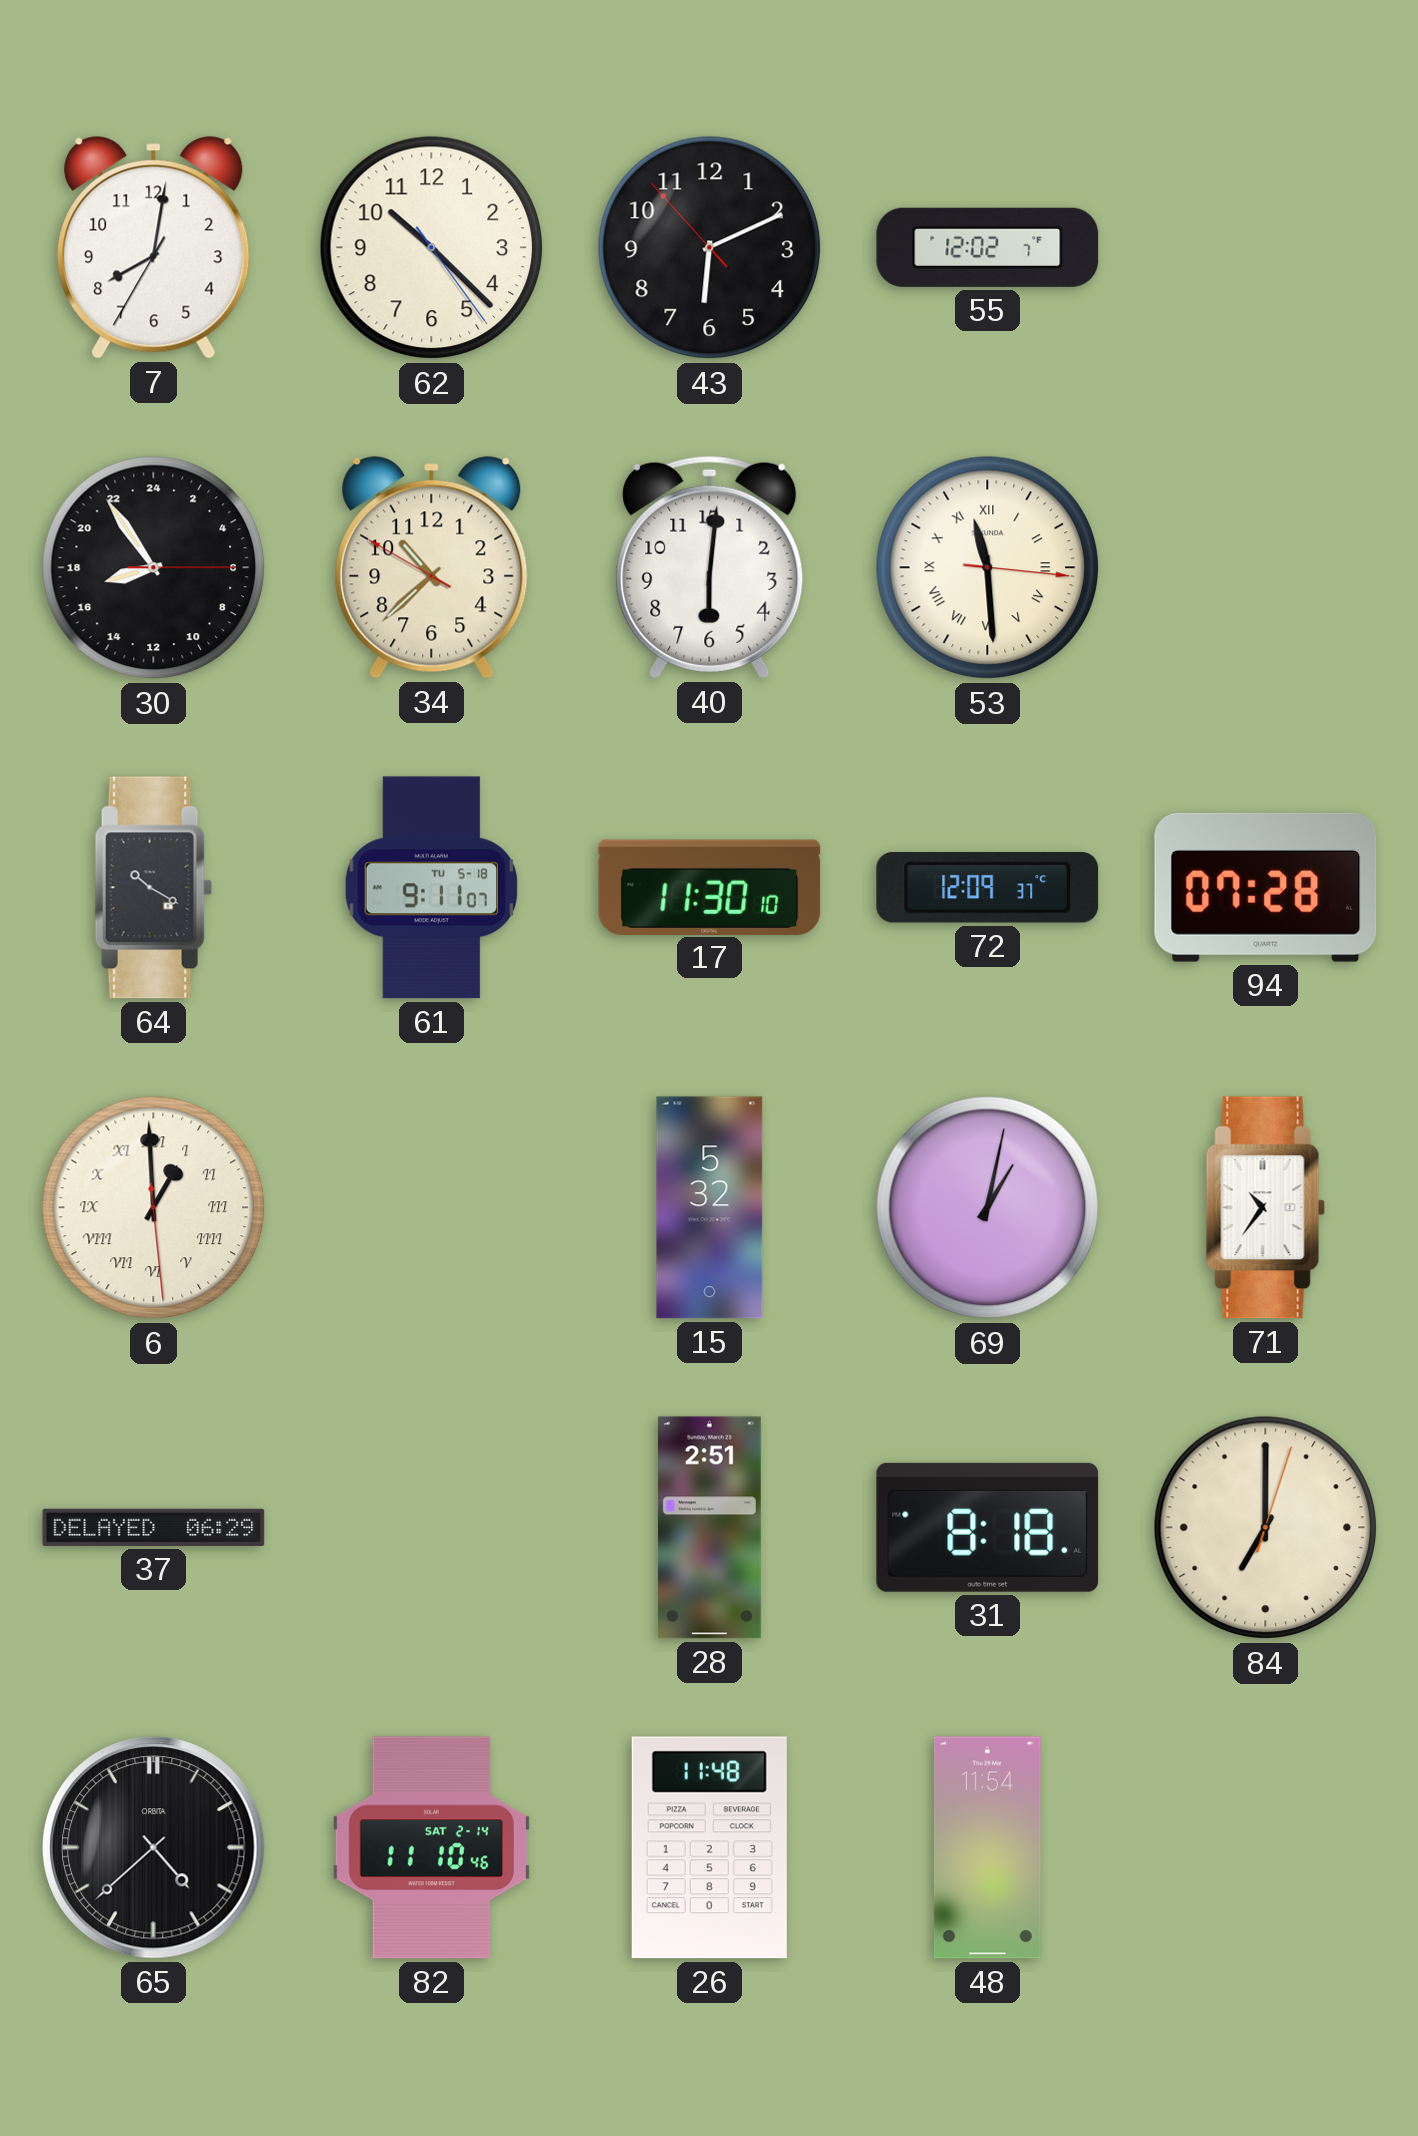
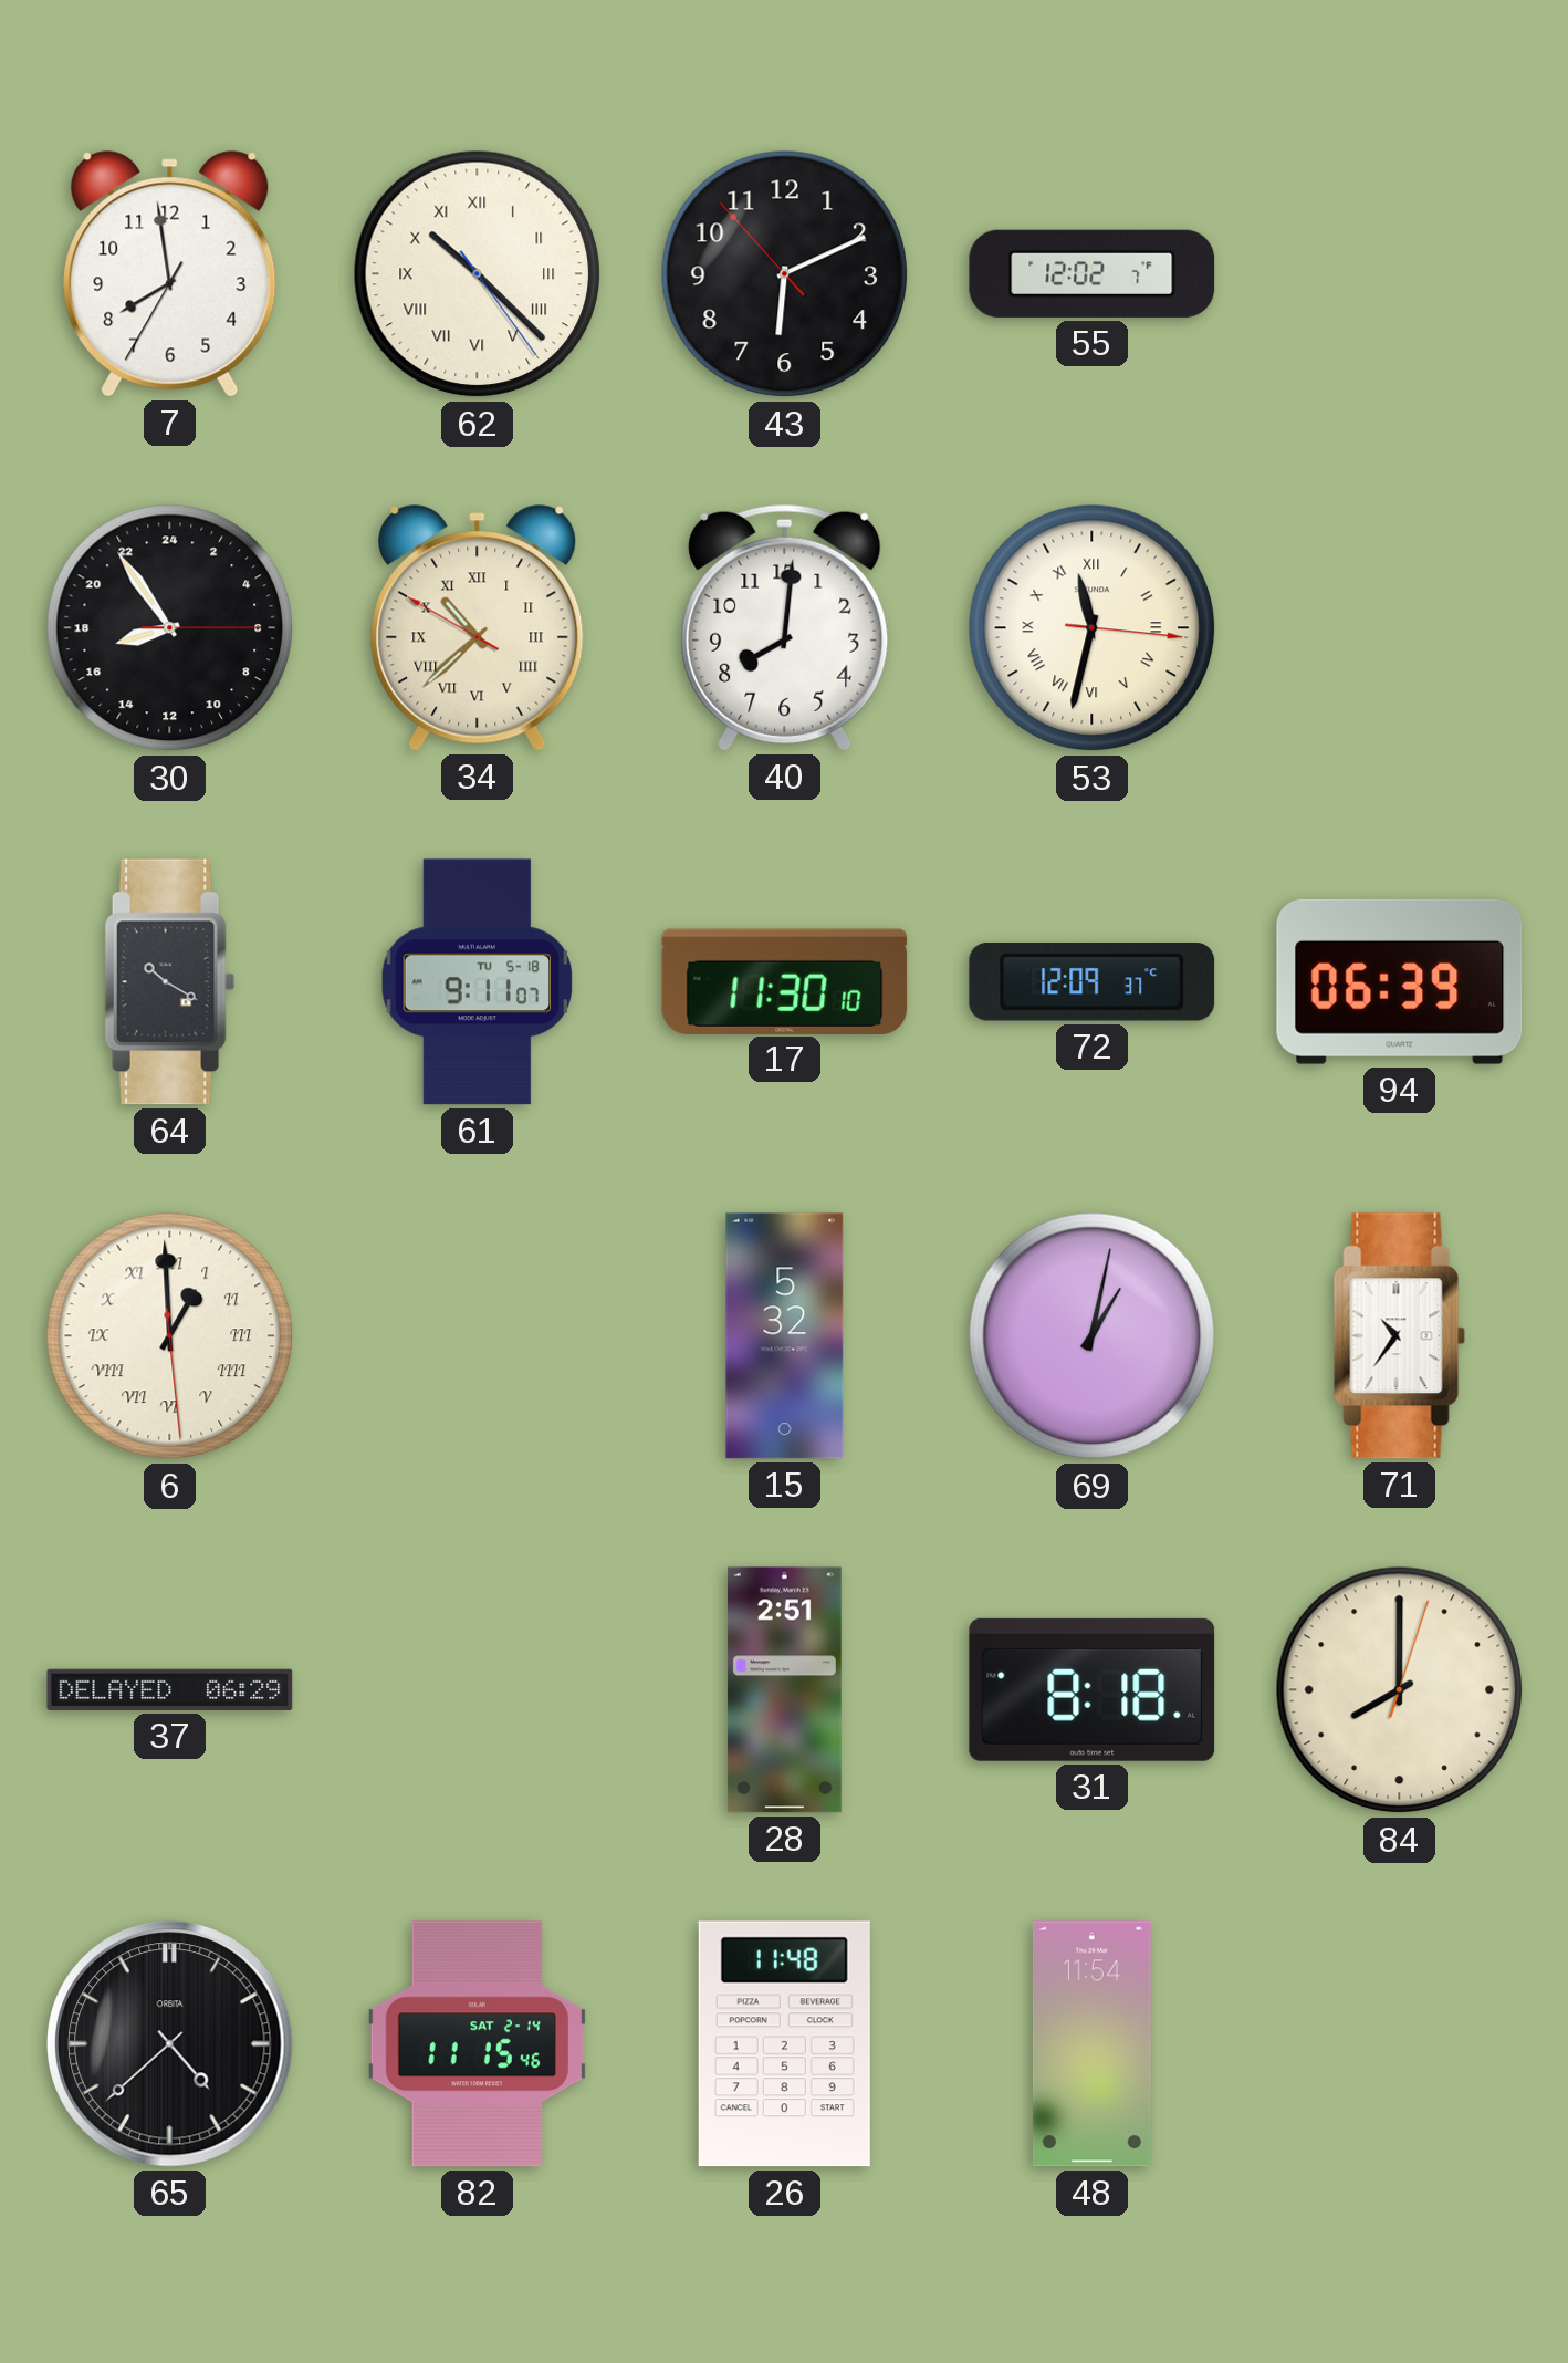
7: 8:01 -> 7:58
62 numerals: Arabic -> Roman
34 numerals: Arabic -> Roman
40: 6:01 -> 8:01
53: 11:29 -> 11:32
94: 07:28 -> 06:39
84: 7:00 -> 8:00
82: 11:10 -> 11:15
